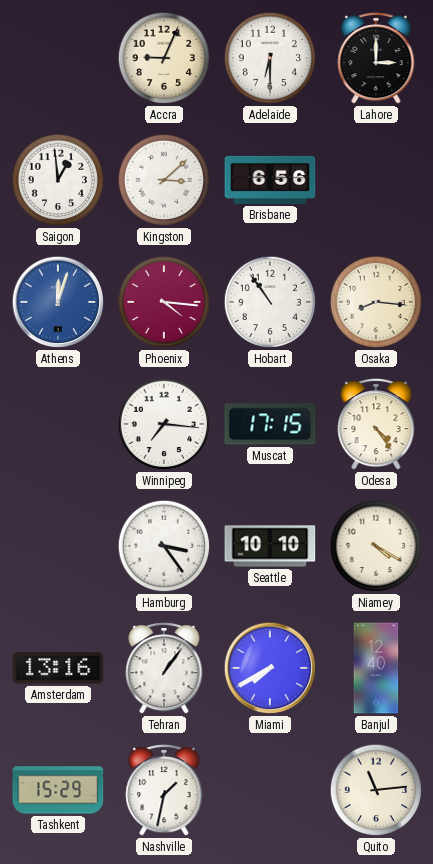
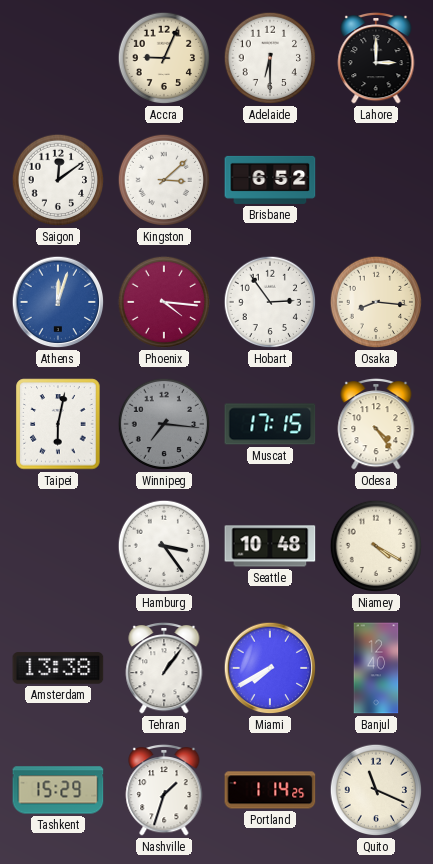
Saigon: 12:59 -> 12:09
Brisbane: 6:56 -> 6:52
Hobart: 10:54 -> 2:54
Taipei: none -> 6:02
Winnipeg dial: white -> grey
Seattle: 10:10 -> 10:48
Amsterdam: 13:16 -> 13:38
Nashville: 1:32 -> 1:33
Portland: none -> 1:14
Quito: 11:14 -> 11:19
